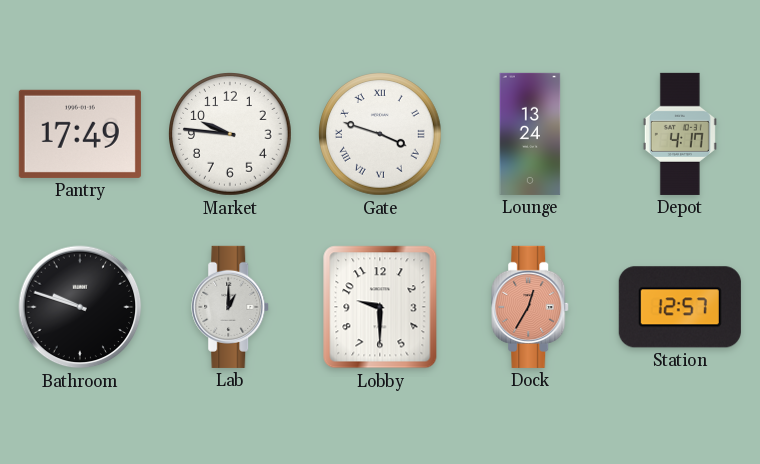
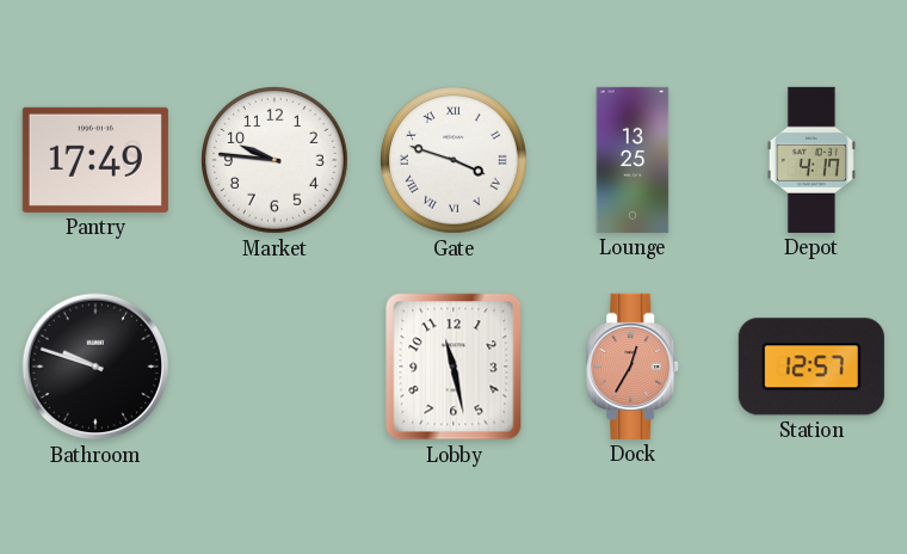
Lounge: 13:24 -> 13:25
Lab: 1:00 -> none
Lobby: 9:30 -> 11:28
